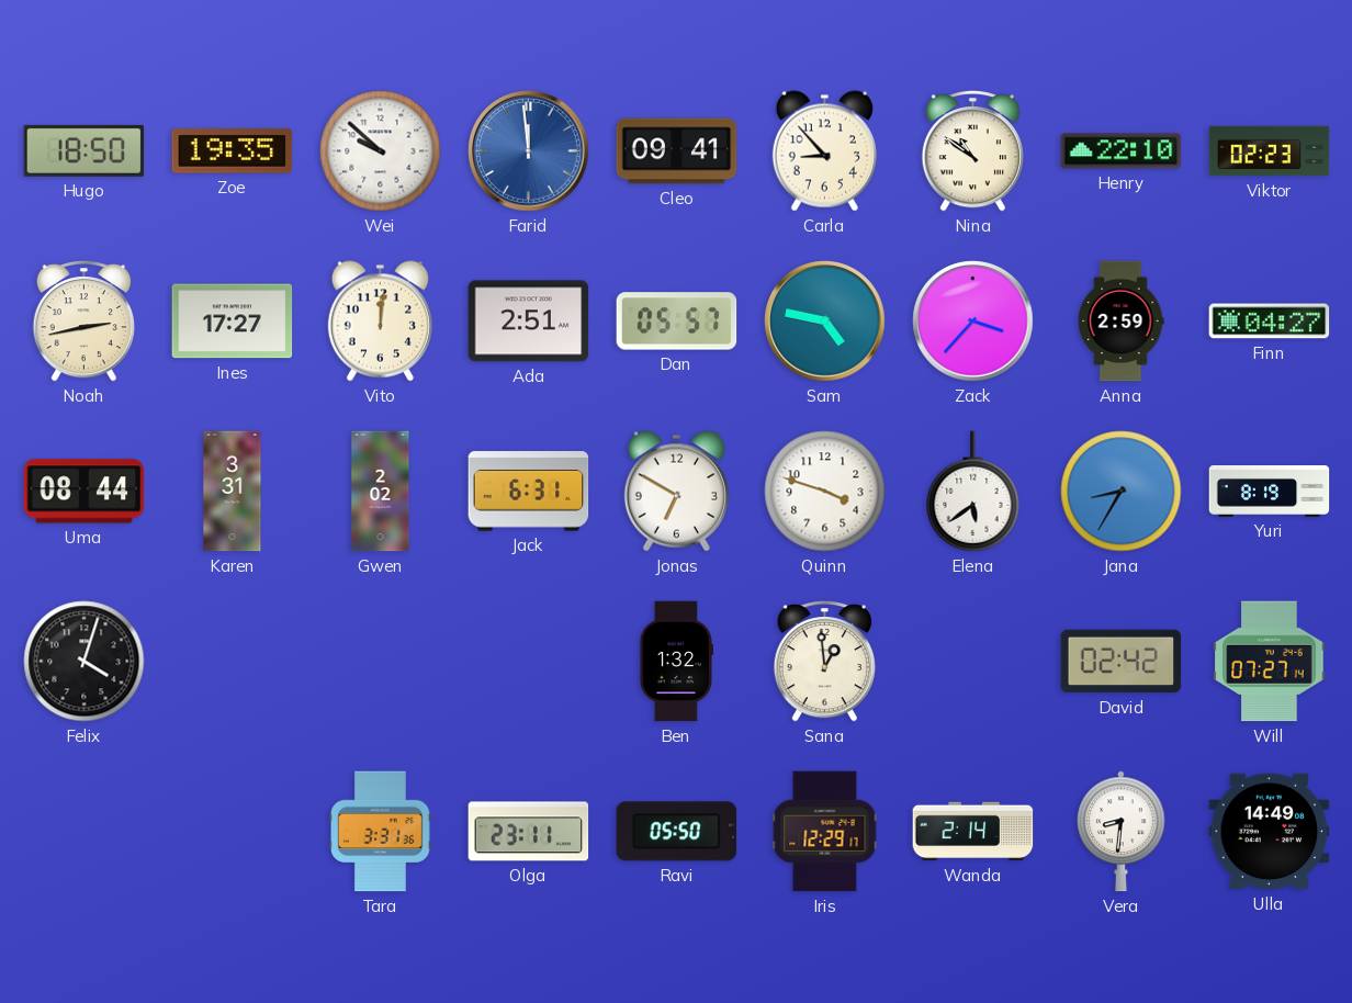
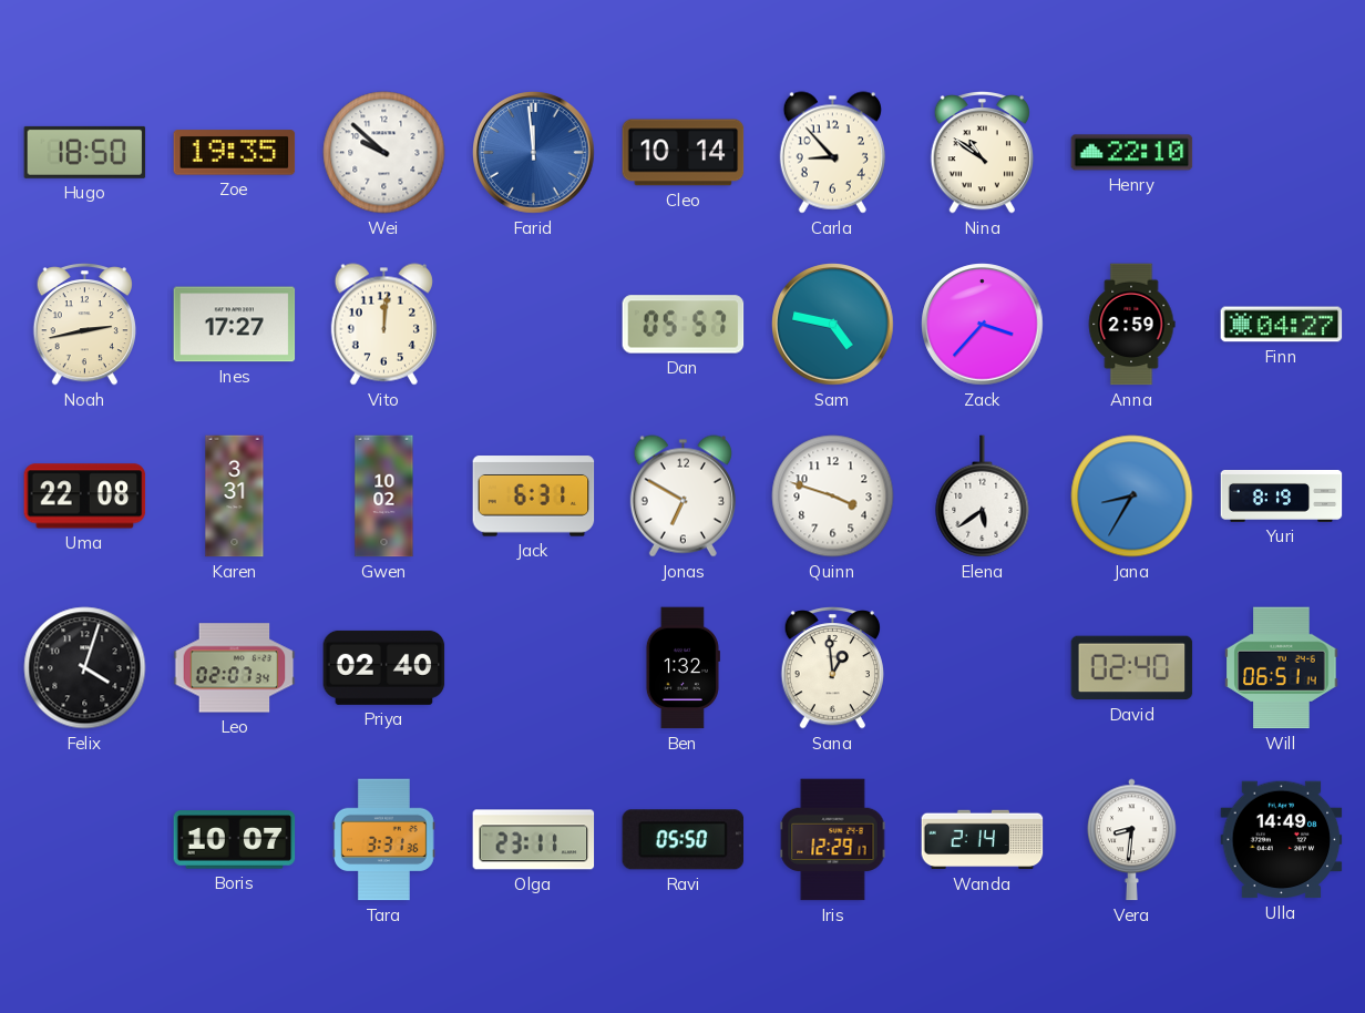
Cleo: 09:41 -> 10:14
Viktor: 02:23 -> none
Ada: 2:51 -> none
Uma: 08:44 -> 22:08
Gwen: 2:02 -> 10:02
Leo: none -> 02:07
Priya: none -> 02:40
David: 02:42 -> 02:40
Will: 07:27 -> 06:51
Boris: none -> 10:07
